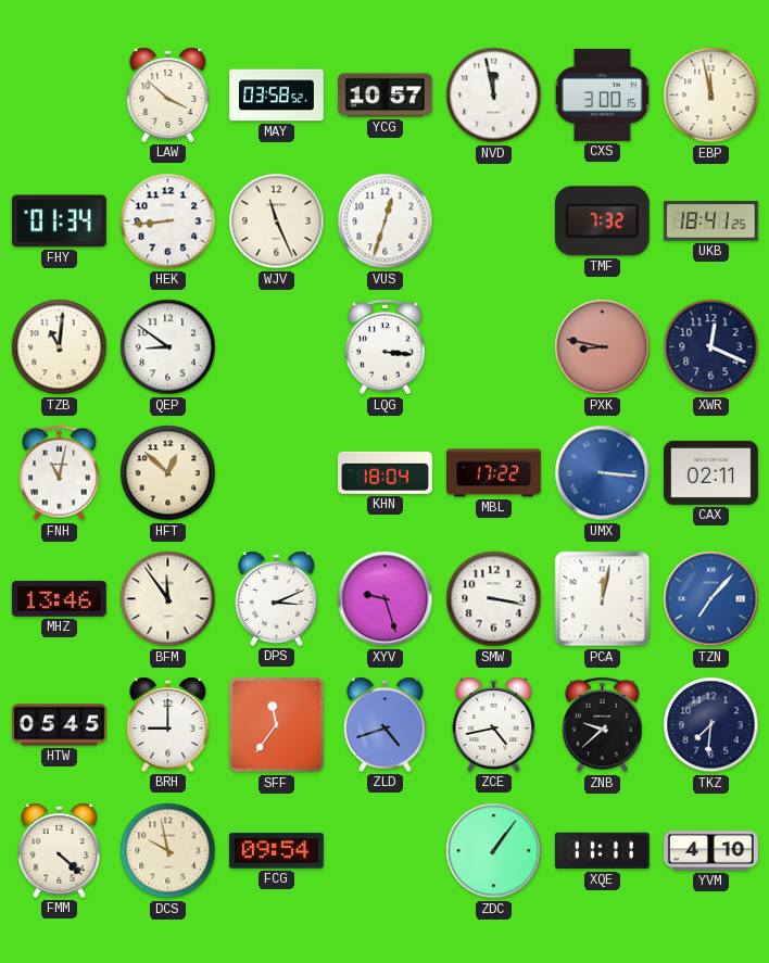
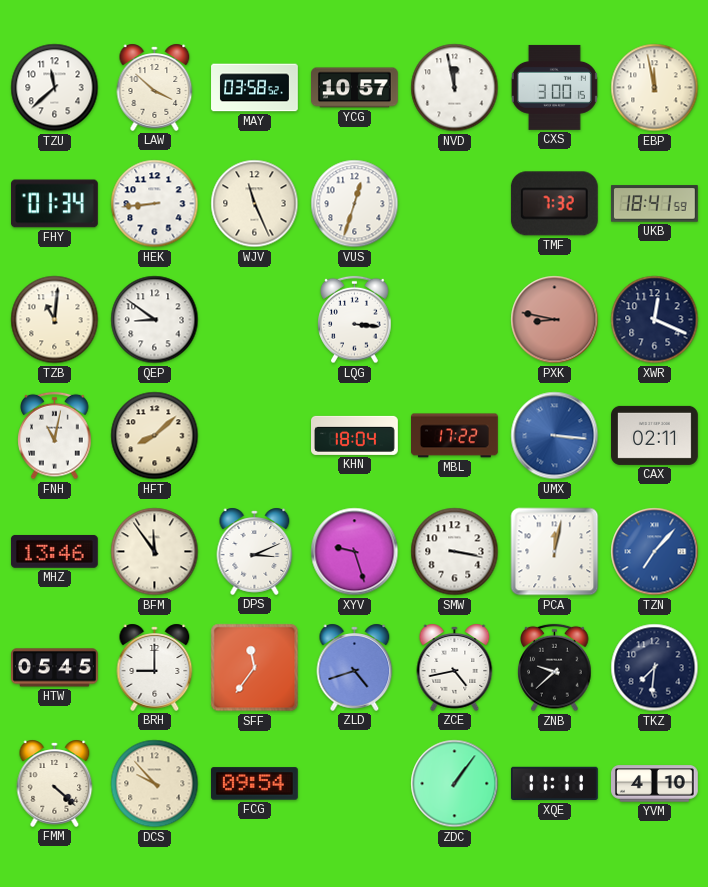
TZU: none -> 11:38
UKB: 18:41:25 -> 18:41:59
HFT: 12:52 -> 8:08
DCS: 9:58 -> 9:53
